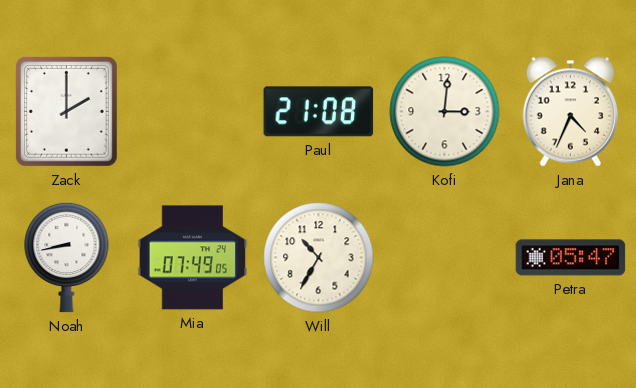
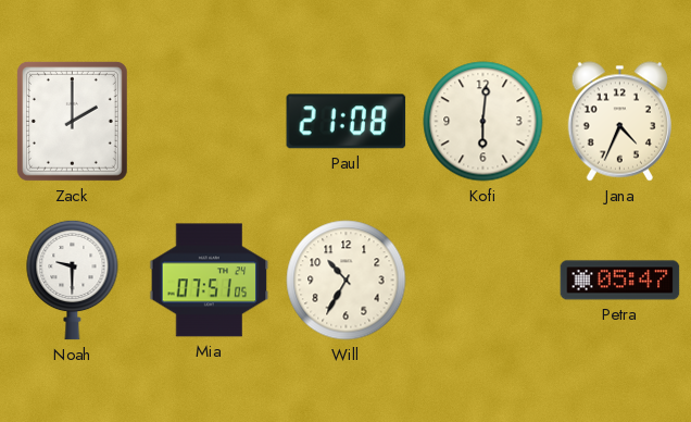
Kofi: 3:01 -> 6:01
Noah: 8:43 -> 9:30
Mia: 07:49 -> 07:51
